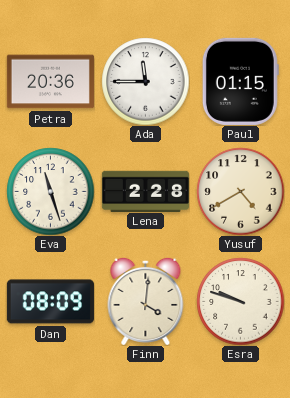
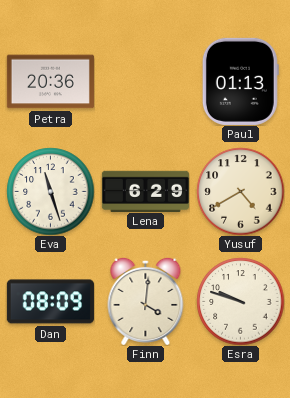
Ada: 11:45 -> none
Paul: 01:15 -> 01:13
Lena: 2:28 -> 6:29
